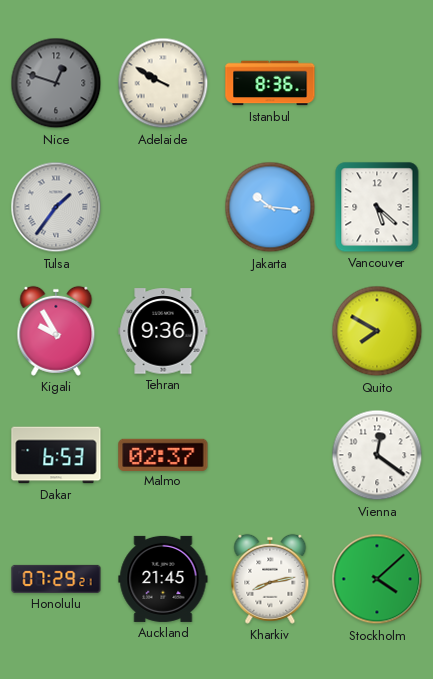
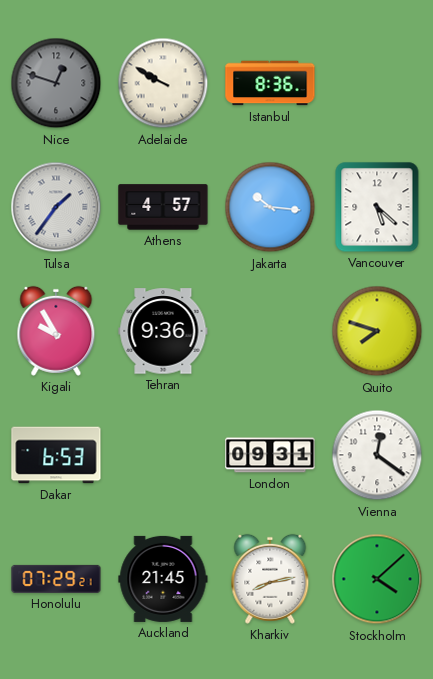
Athens: none -> 4:57
Quito: 7:50 -> 7:48
Malmo: 02:37 -> none
London: none -> 09:31
